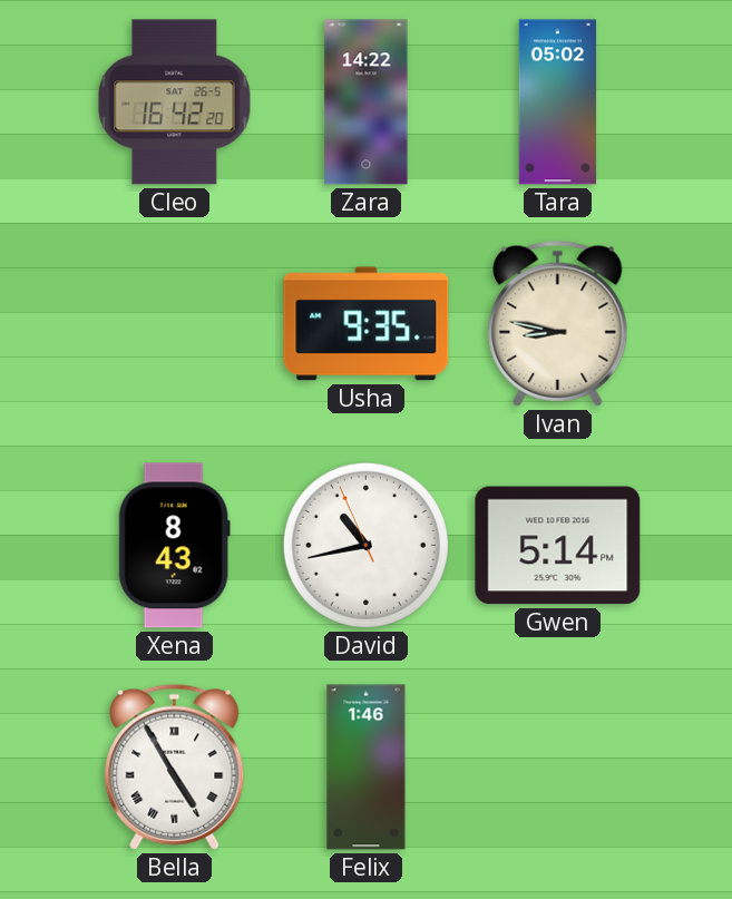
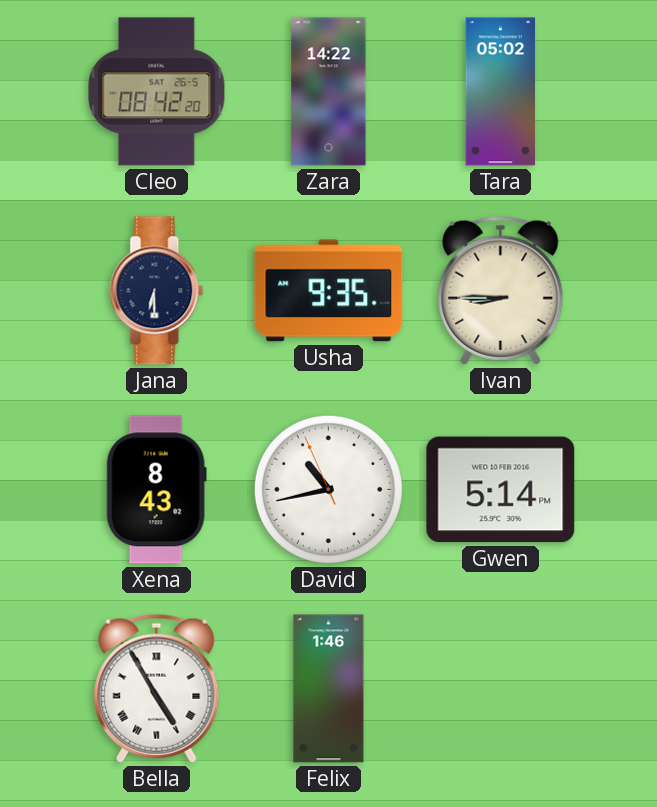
Cleo: 16:42 -> 08:42
Jana: none -> 6:30
Ivan: 8:47 -> 8:45
